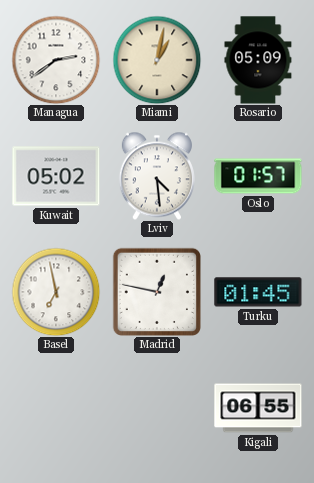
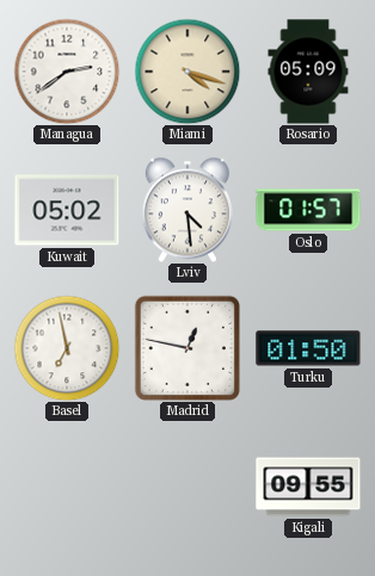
Miami: 1:02 -> 4:18
Turku: 01:45 -> 01:50
Kigali: 06:55 -> 09:55
